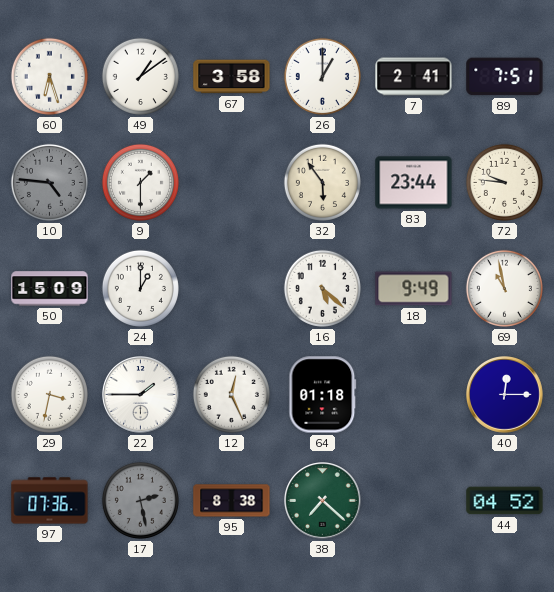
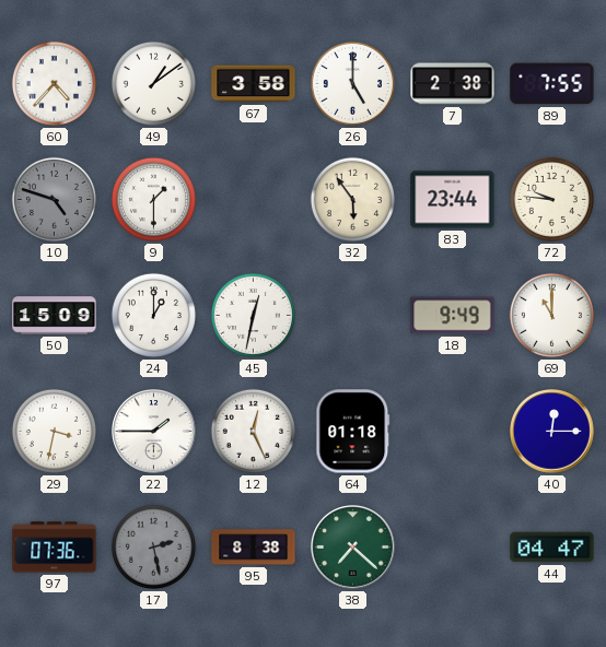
60: 6:27 -> 4:37
26: 1:00 -> 5:00
7: 2:41 -> 2:38
89: 7:51 -> 7:55
10: 4:46 -> 4:48
45: none -> 12:32
16: 5:22 -> none
69: 10:58 -> 11:00
44: 04:52 -> 04:47
